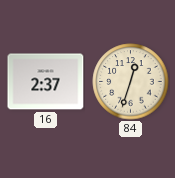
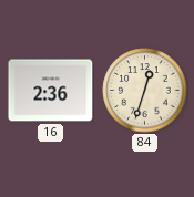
16: 2:37 -> 2:36
